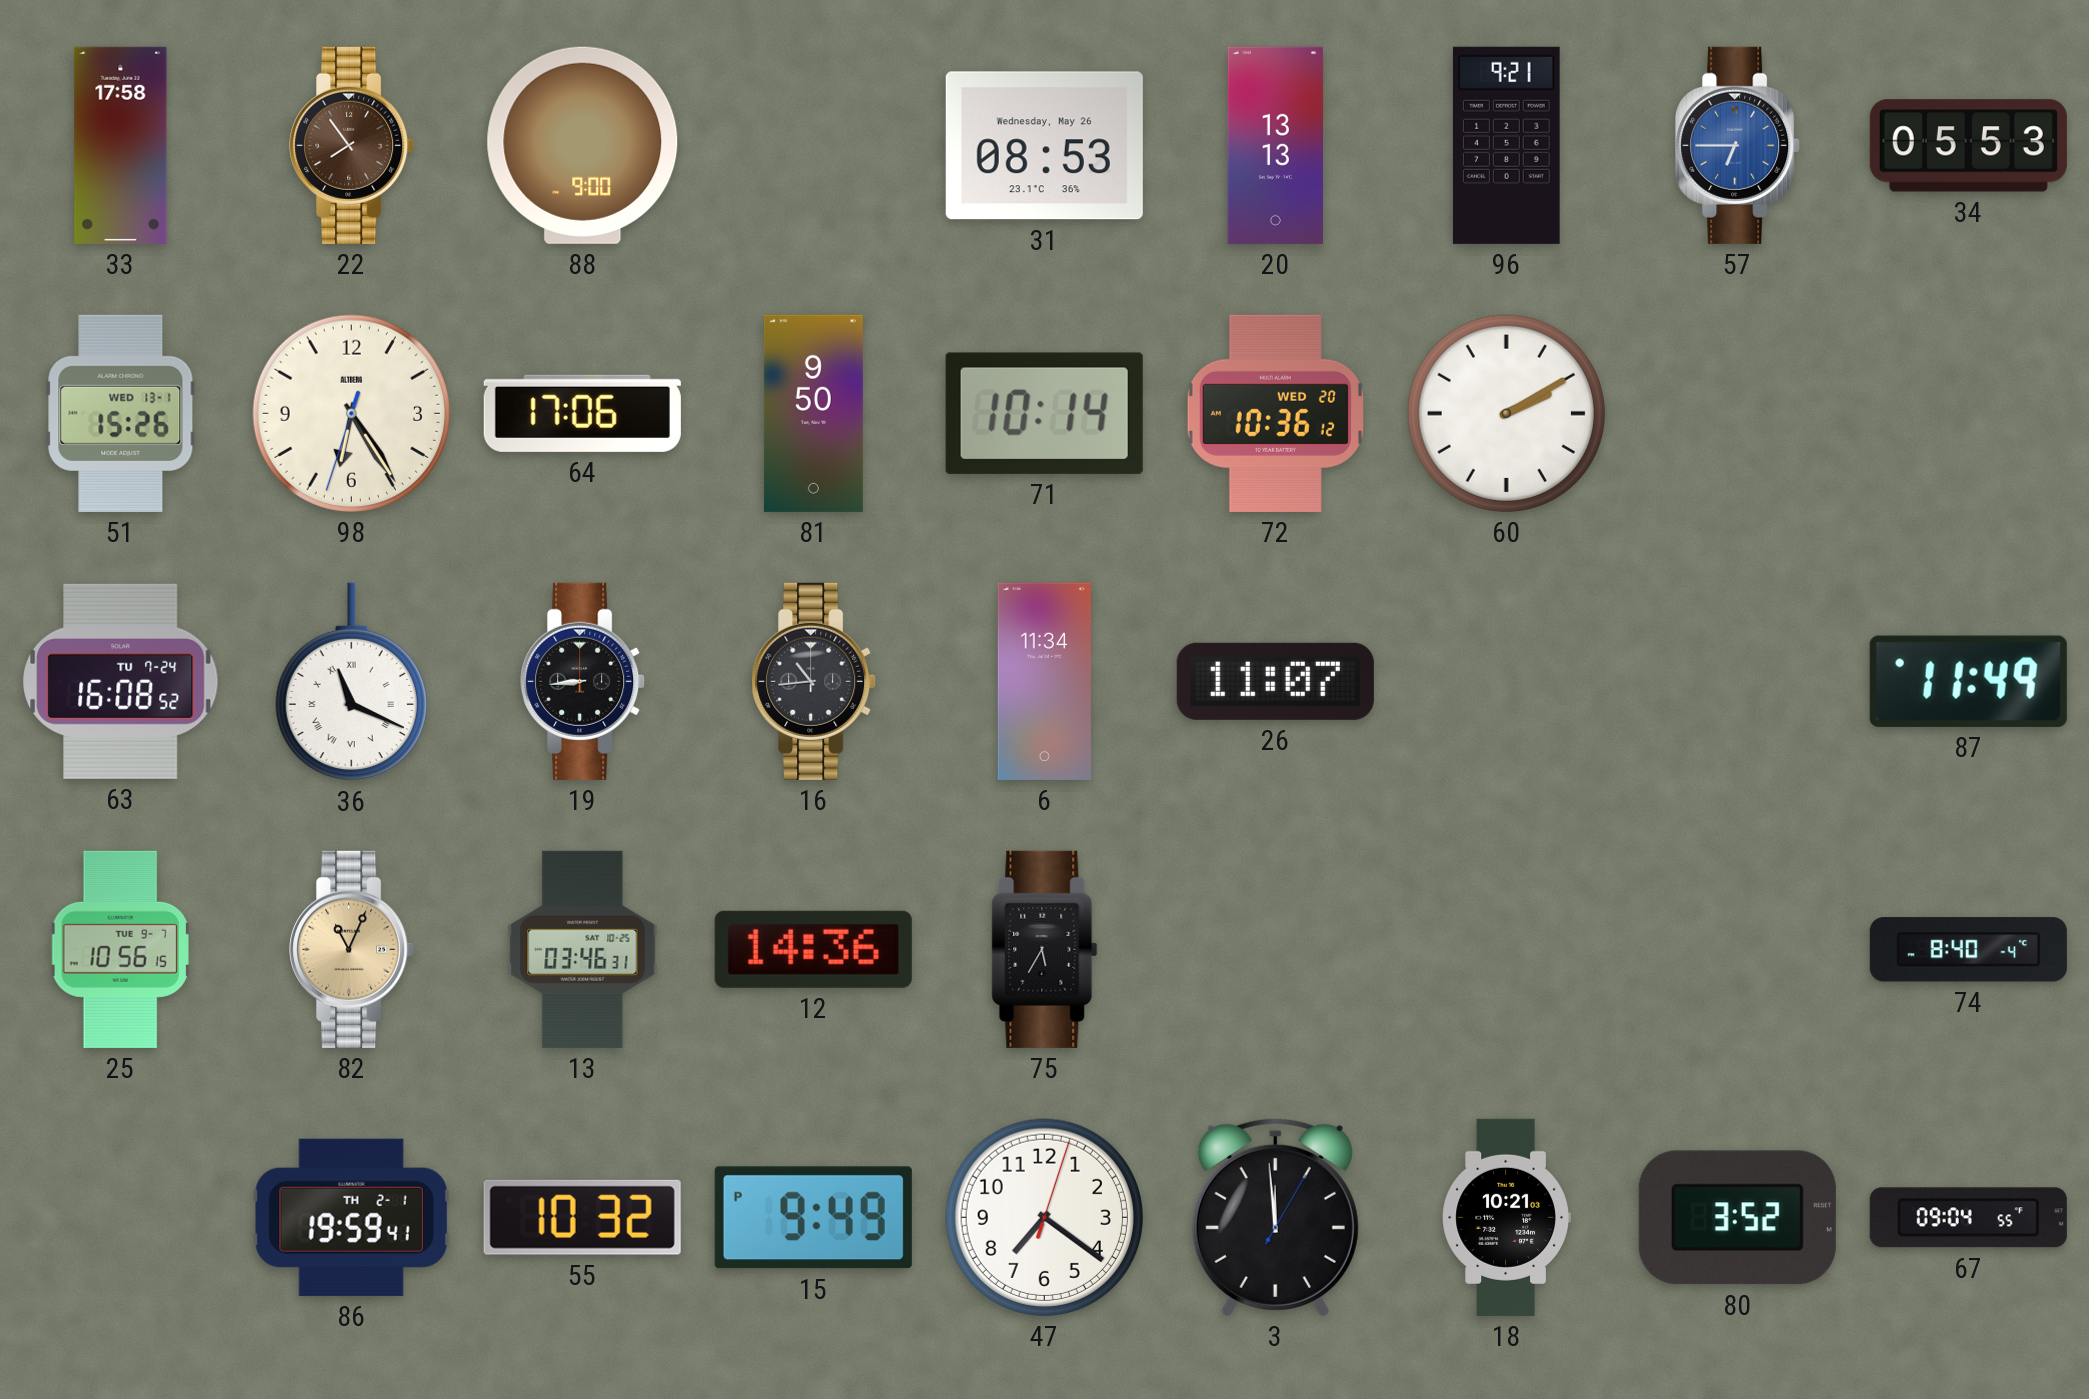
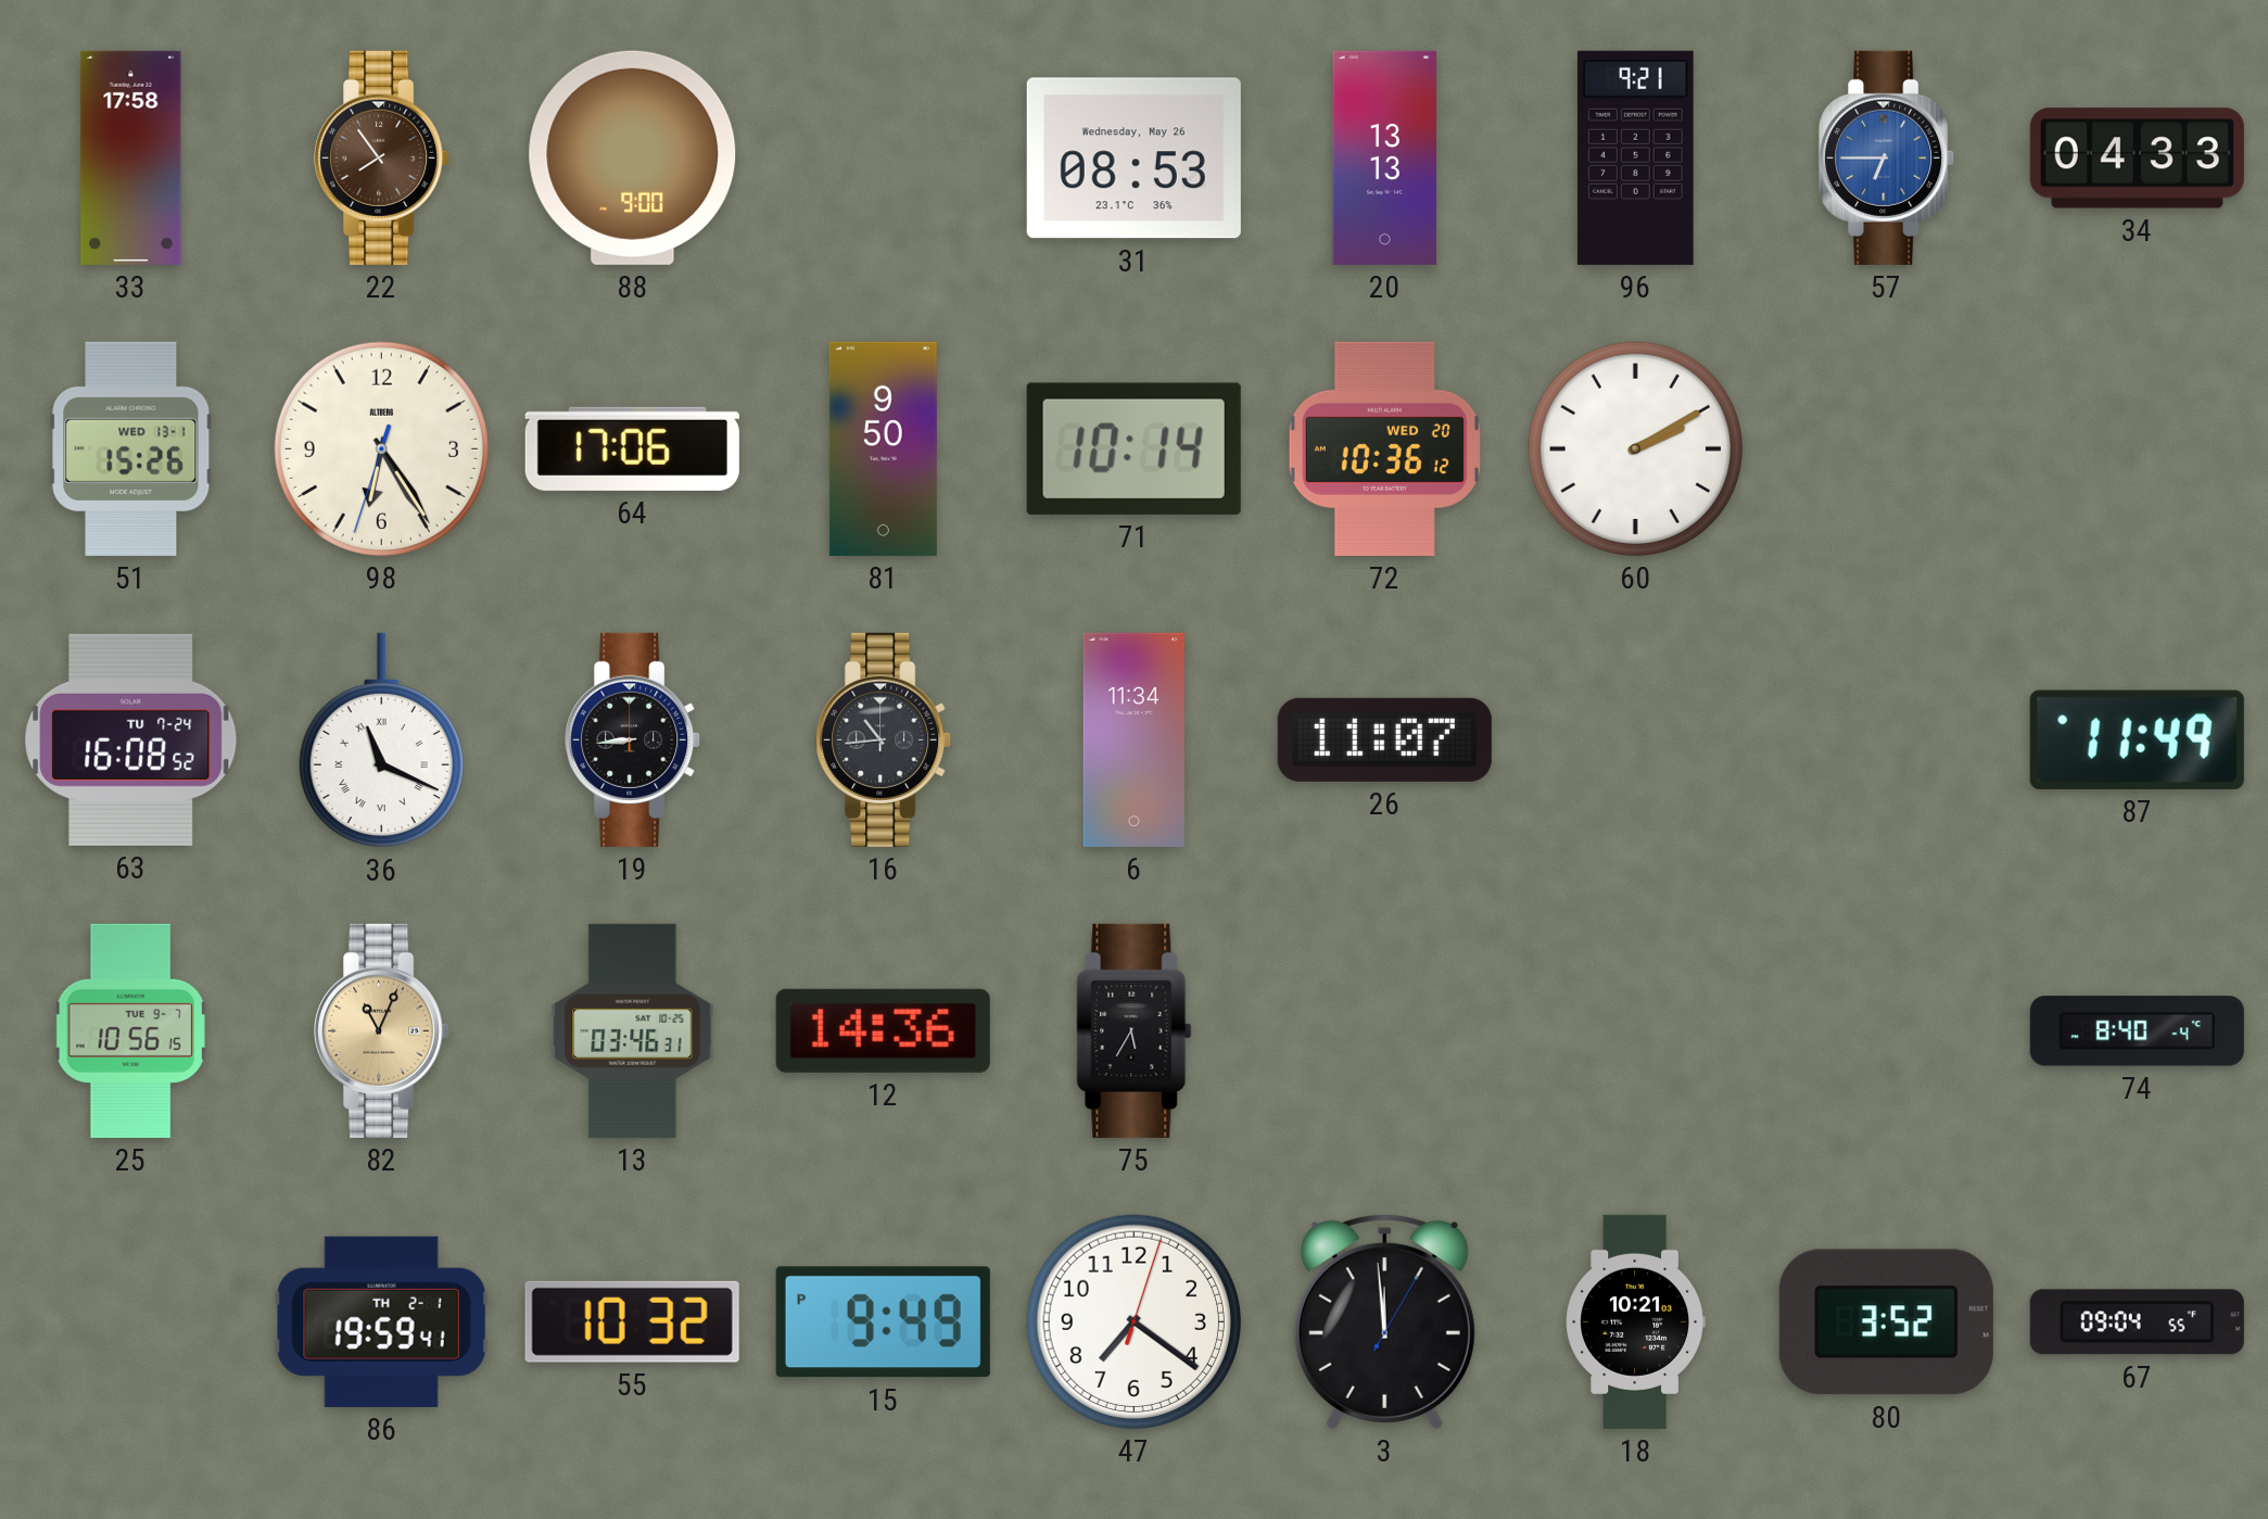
34: 05:53 -> 04:33
